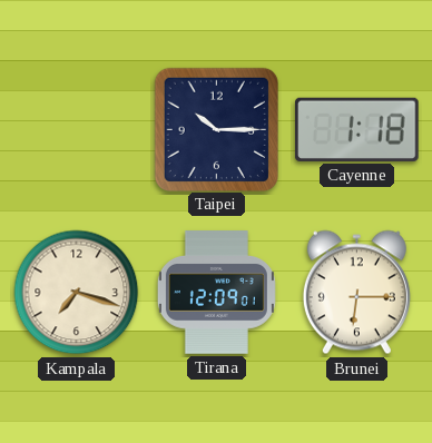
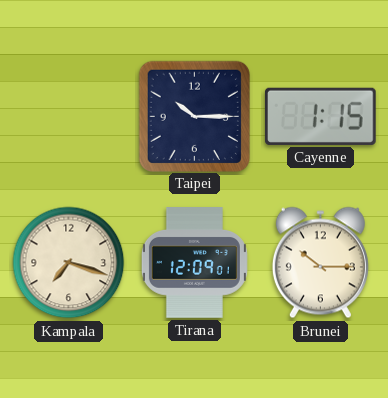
Cayenne: 1:18 -> 1:15
Brunei: 6:15 -> 10:15
